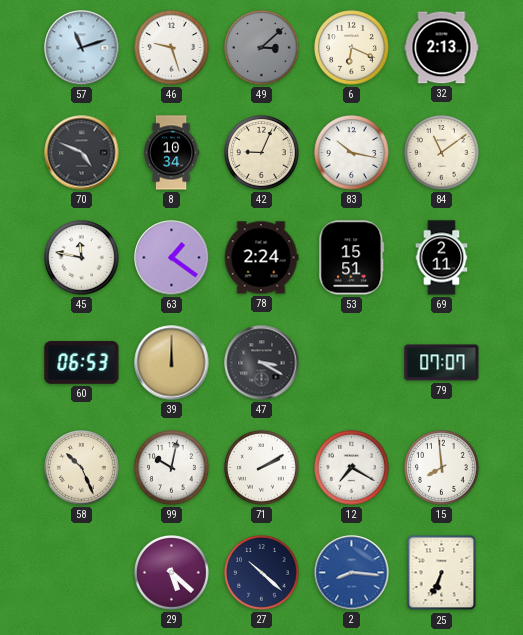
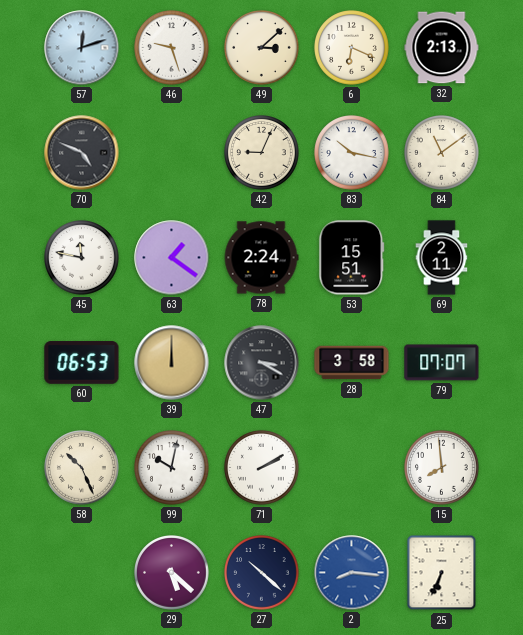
57: 11:12 -> 12:12
49 dial: grey -> cream
8: 10:34 -> none
28: none -> 3:58
12: 7:20 -> none
